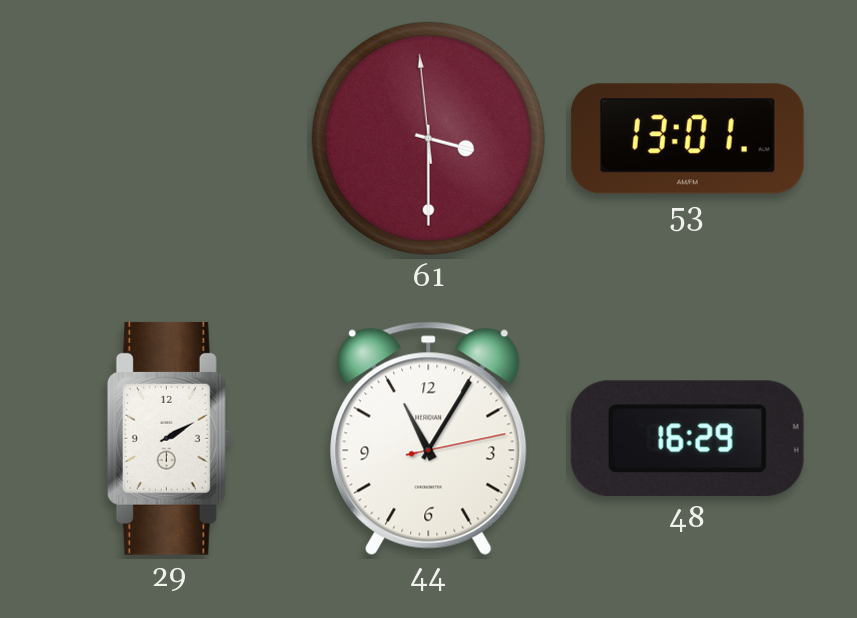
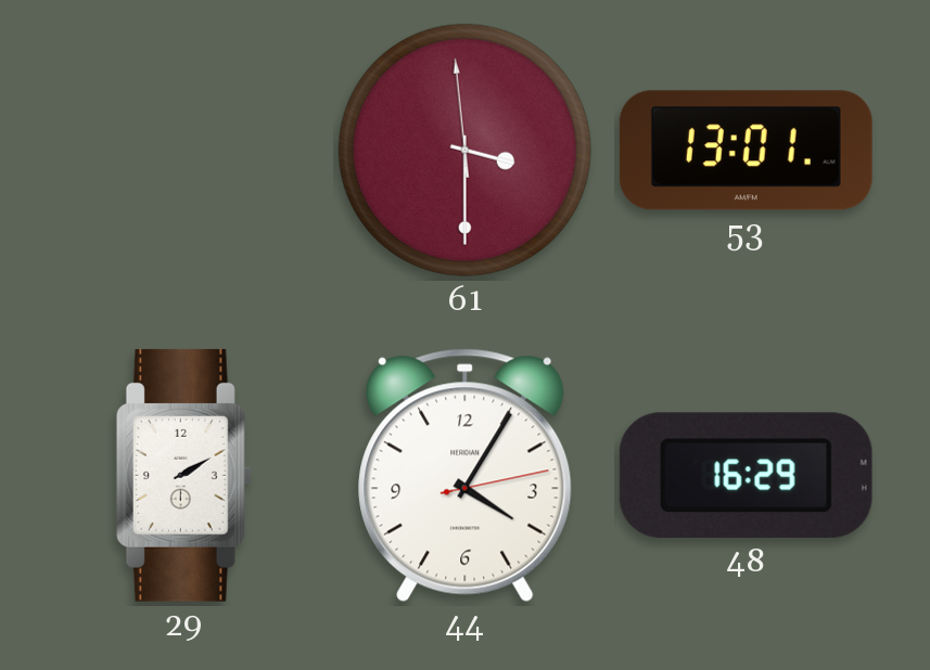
44: 11:05 -> 4:05
